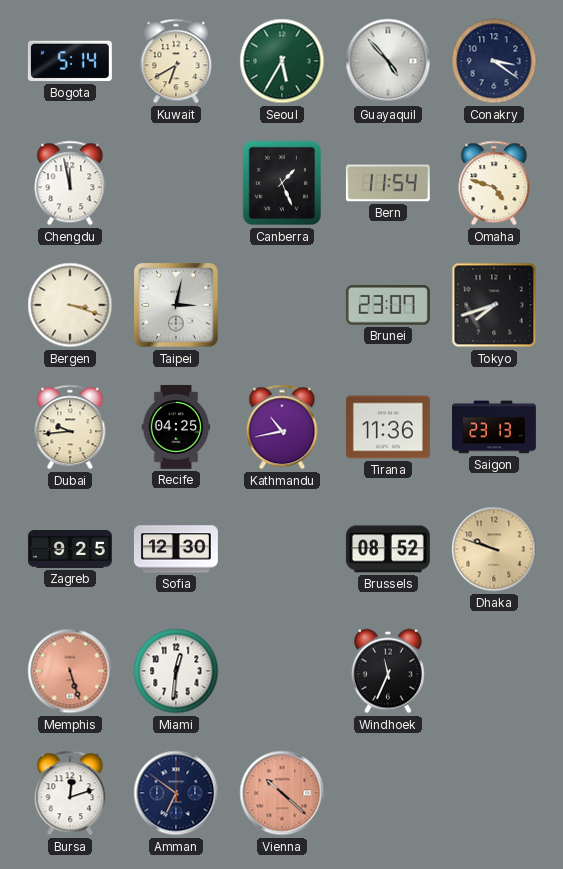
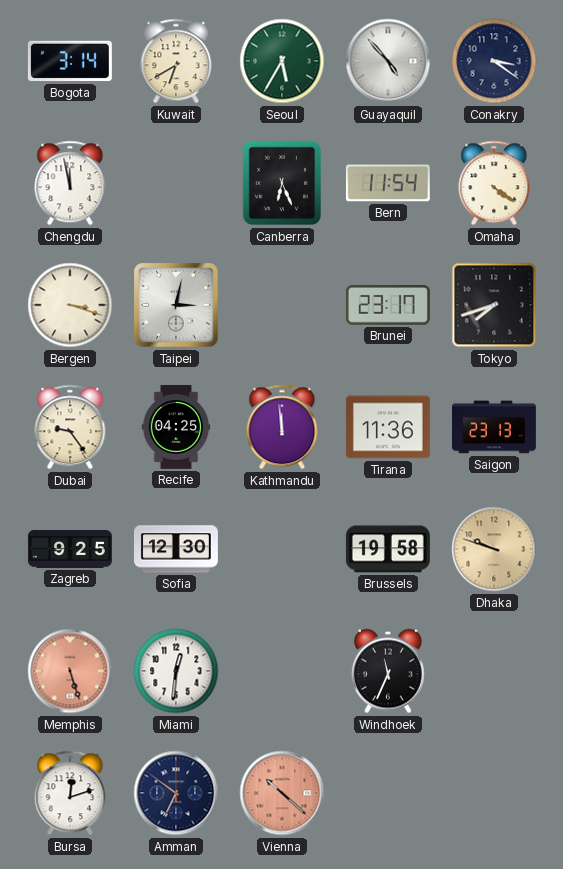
Bogota: 5:14 -> 3:14
Canberra: 1:26 -> 6:26
Omaha: 4:48 -> 4:21
Brunei: 23:07 -> 23:17
Dubai: 9:44 -> 9:24
Kathmandu: 10:43 -> 11:59
Brussels: 08:52 -> 19:58
